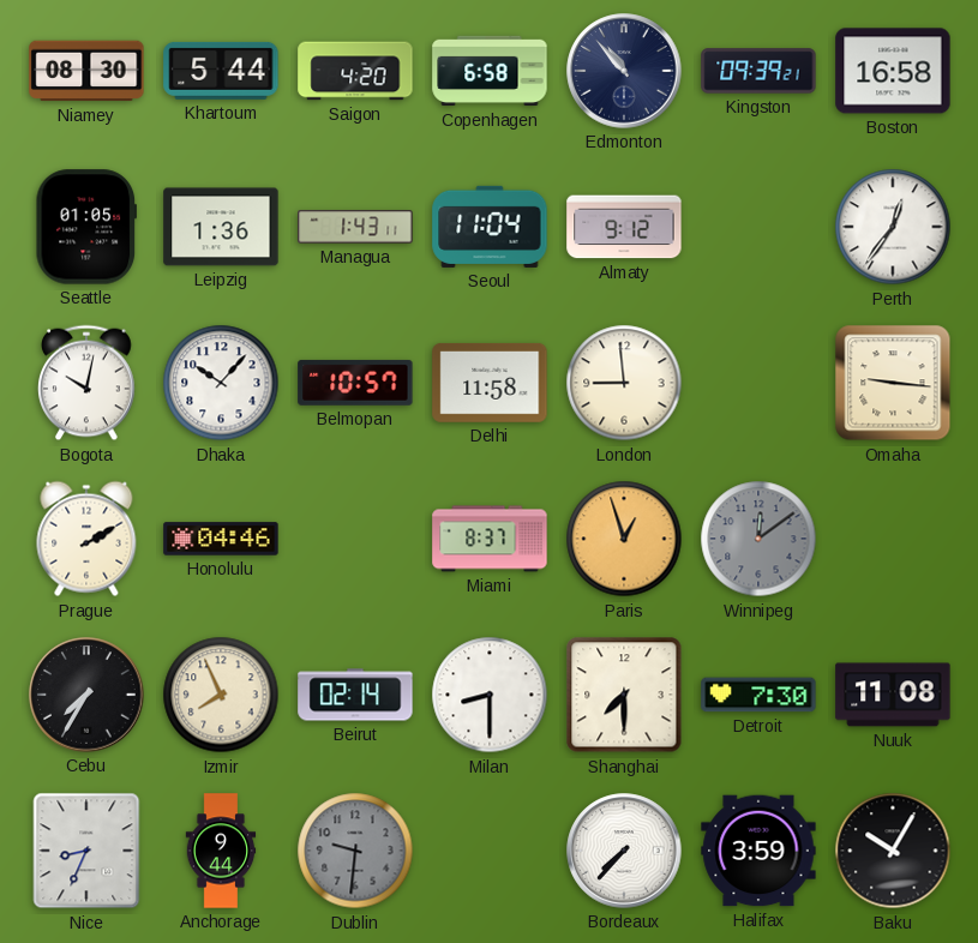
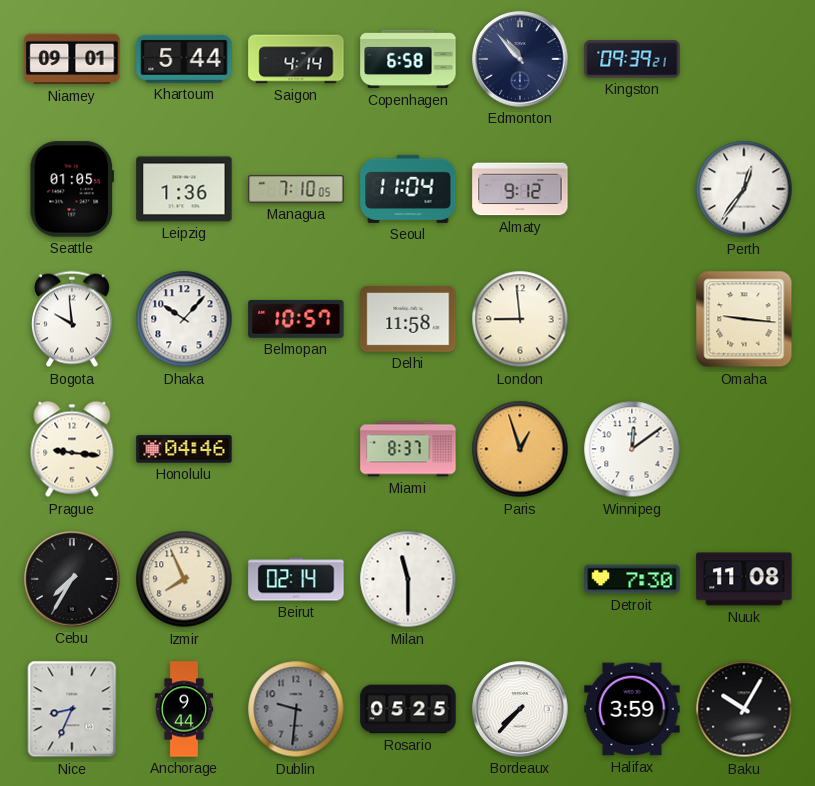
Niamey: 08:30 -> 09:01
Saigon: 4:20 -> 4:14
Boston: 16:58 -> none
Managua: 1:43 -> 7:10
Bogota: 10:02 -> 9:59
Prague: 2:10 -> 9:16
Winnipeg dial: grey -> white
Milan: 8:30 -> 11:30
Shanghai: 7:30 -> none
Rosario: none -> 05:25
